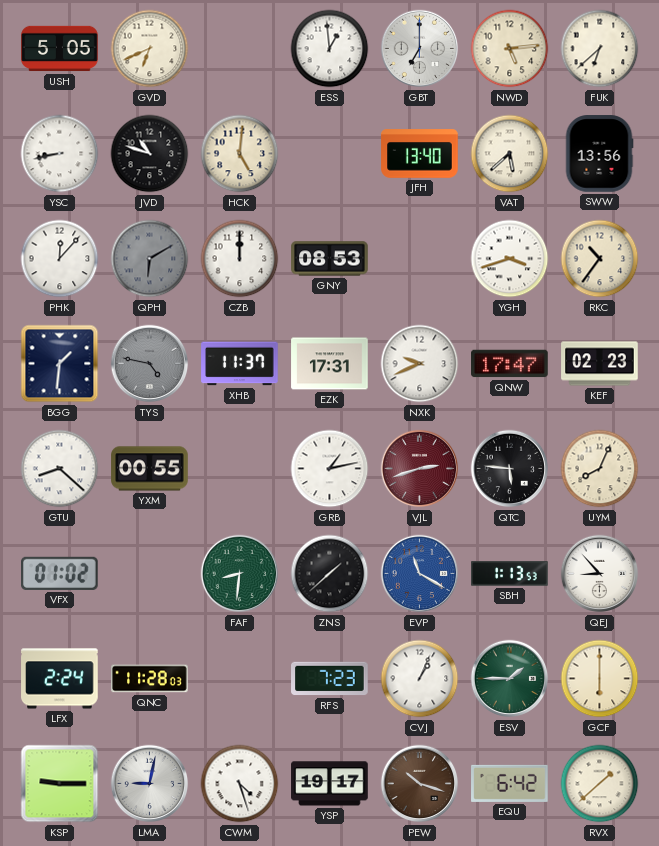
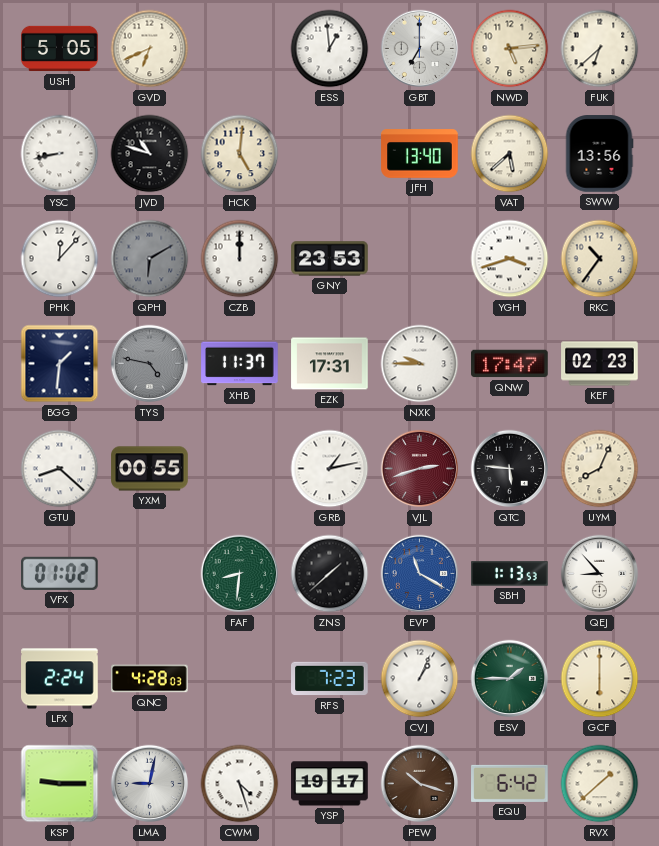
GNY: 08:53 -> 23:53
NXK: 9:41 -> 9:45
QNC: 11:28 -> 4:28
